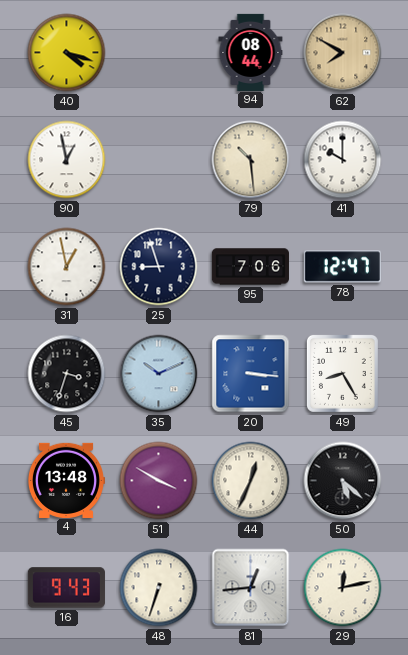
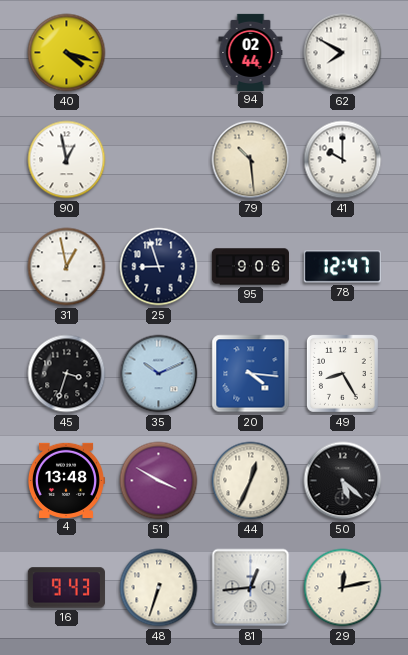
94: 08:44 -> 02:44
62 dial: champagne -> white
95: 7:06 -> 9:06
20: 3:16 -> 4:16
